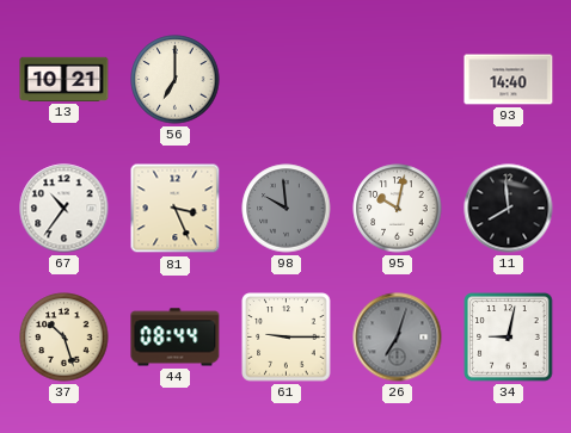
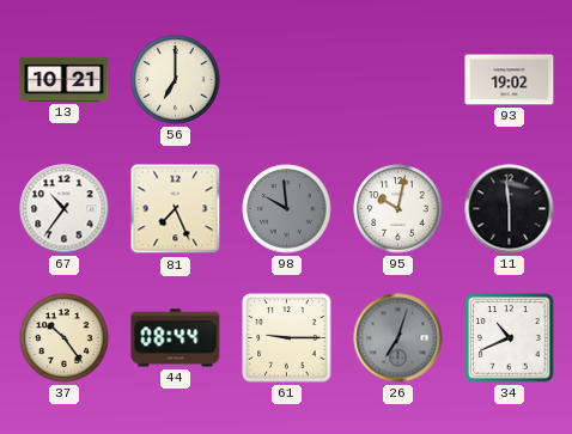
93: 14:40 -> 19:02
81: 3:26 -> 7:26
11: 7:59 -> 5:59
37: 10:27 -> 10:24
34: 9:02 -> 10:41
